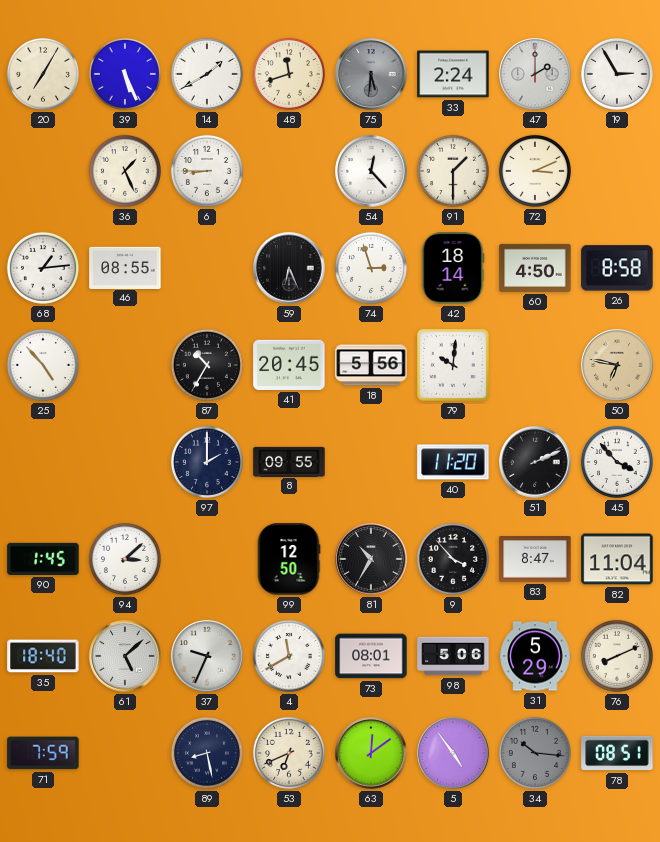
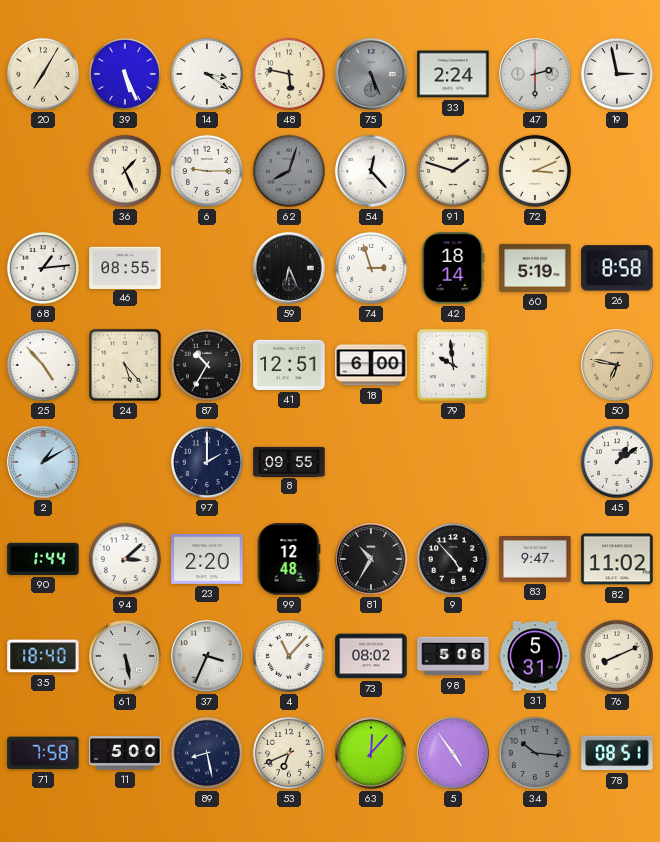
14: 1:40 -> 3:21
48: 11:42 -> 5:47
75: 5:31 -> 5:26
47: 2:00 -> 2:30
19: 2:55 -> 2:58
6: 8:45 -> 9:15
62: none -> 8:03
91: 1:30 -> 1:48
60: 4:50 -> 5:19
24: none -> 5:23
41: 20:45 -> 12:51
18: 5:56 -> 6:00
79: 10:01 -> 9:59
2: none -> 1:10
40: 11:20 -> none
51: 2:11 -> none
45: 3:53 -> 1:09
90: 1:45 -> 1:44
23: none -> 2:20
99: 12:50 -> 12:48
9: 3:53 -> 4:53
83: 8:47 -> 9:47
82: 11:04 -> 11:02
61: 5:08 -> 5:28
37: 9:34 -> 3:34
4: 11:40 -> 11:07
73: 08:01 -> 08:02
31: 5:29 -> 5:31
71: 7:59 -> 7:58
11: none -> 5:00
63: 12:09 -> 12:07
